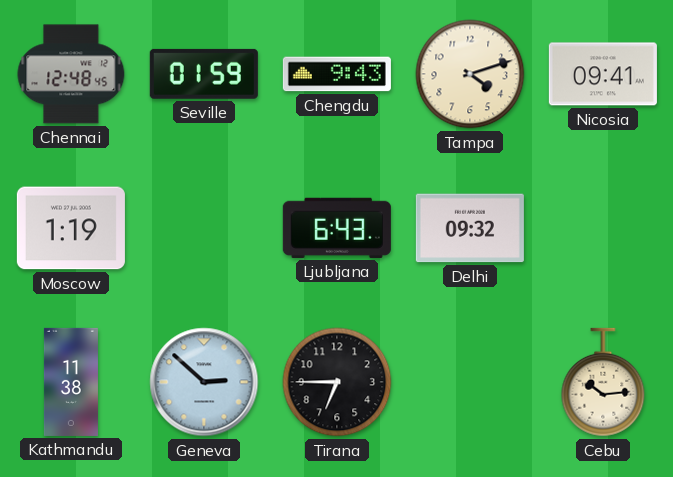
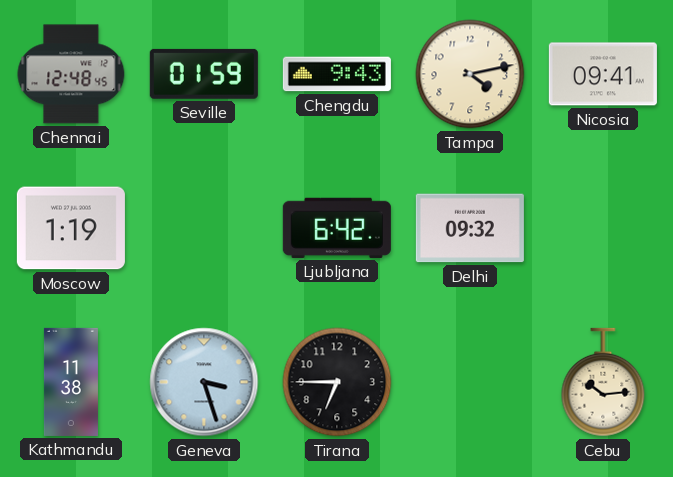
Tampa: 4:12 -> 4:13
Ljubljana: 6:43 -> 6:42
Geneva: 2:52 -> 3:27
